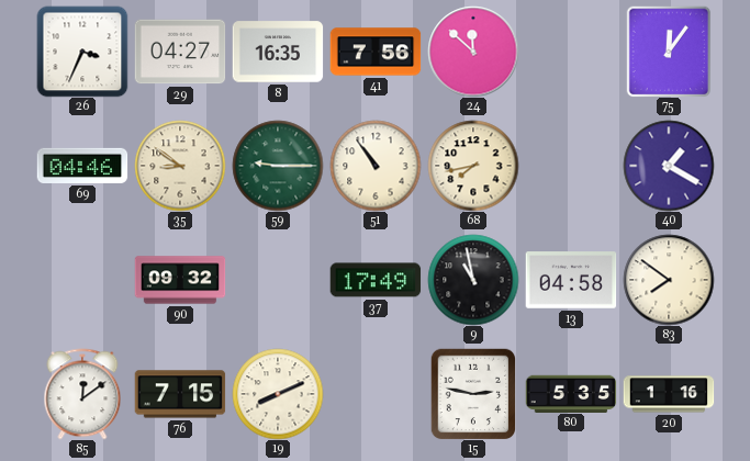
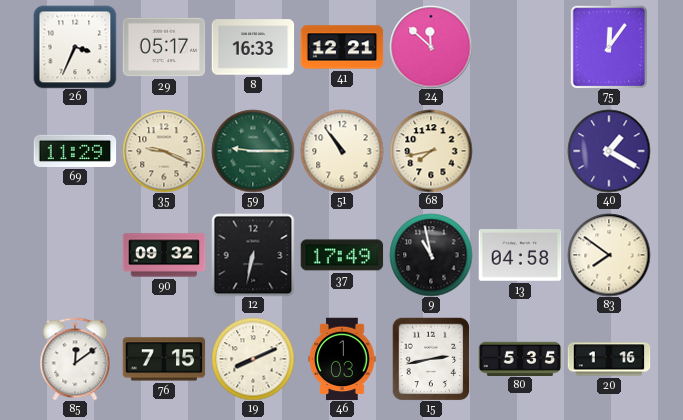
29: 04:27 -> 05:17
8: 16:35 -> 16:33
41: 7:56 -> 12:21
69: 04:46 -> 11:29
35: 8:51 -> 9:19
12: none -> 6:32
46: none -> 1:03
15: 2:47 -> 2:43
